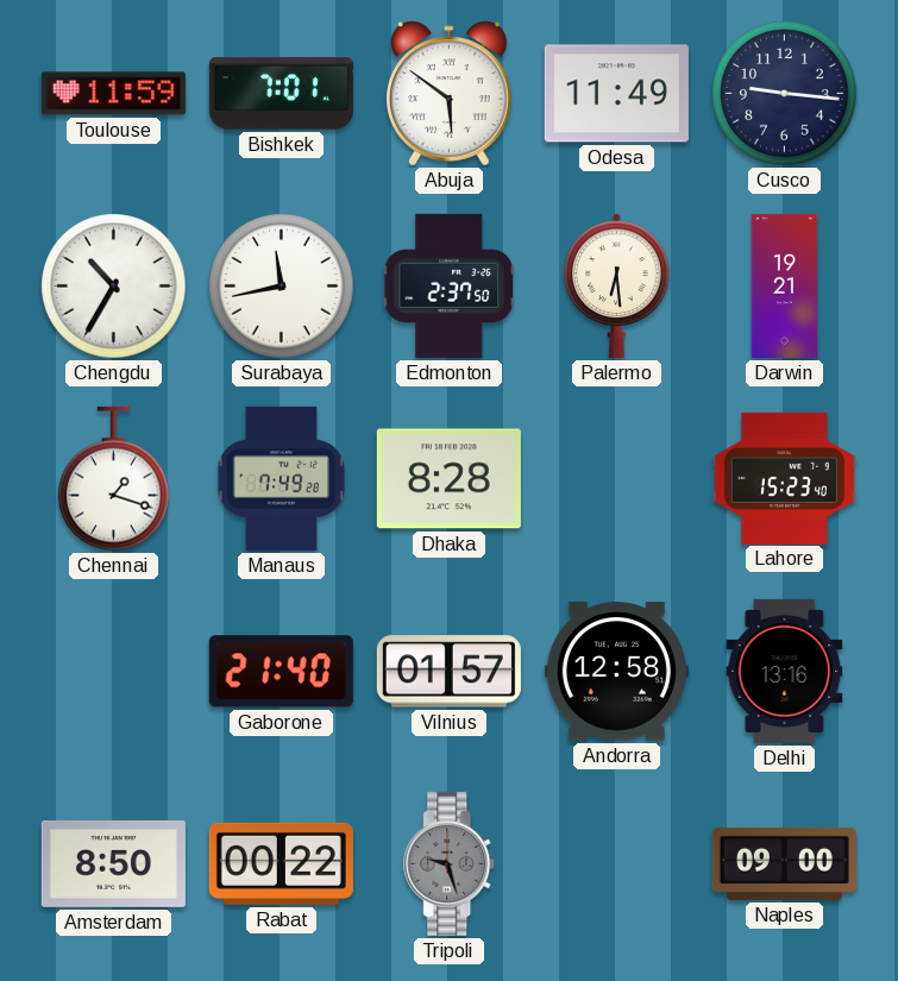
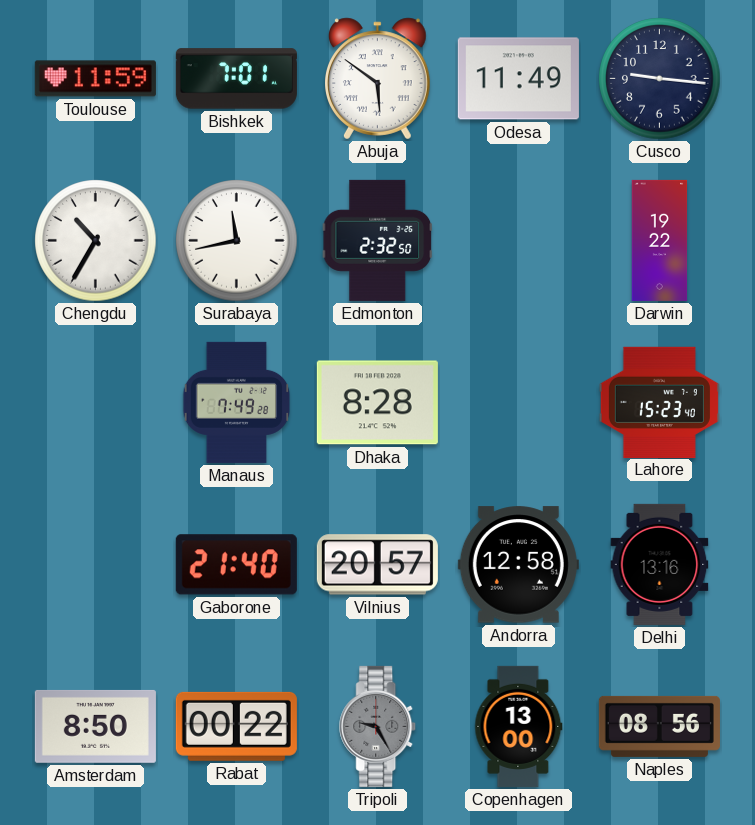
Edmonton: 2:37 -> 2:32
Palermo: 6:29 -> none
Darwin: 19:21 -> 19:22
Chennai: 1:18 -> none
Vilnius: 01:57 -> 20:57
Tripoli: 9:27 -> 9:25
Copenhagen: none -> 13:00
Naples: 09:00 -> 08:56
